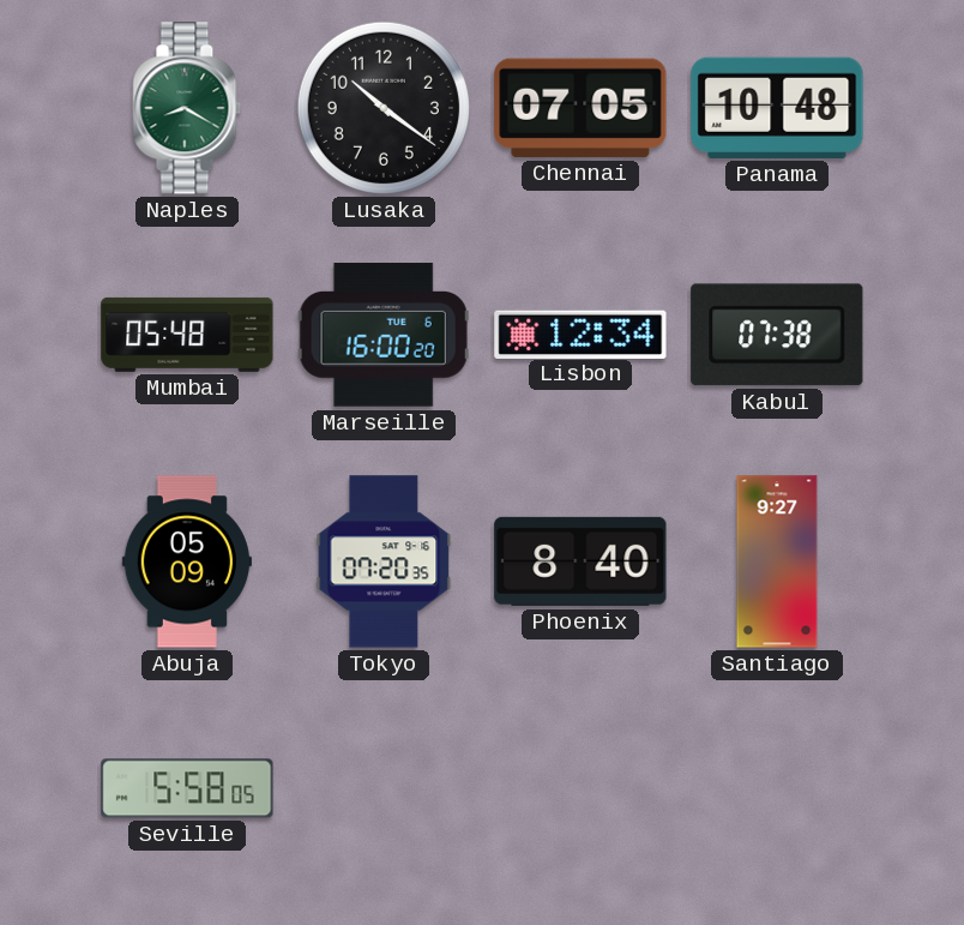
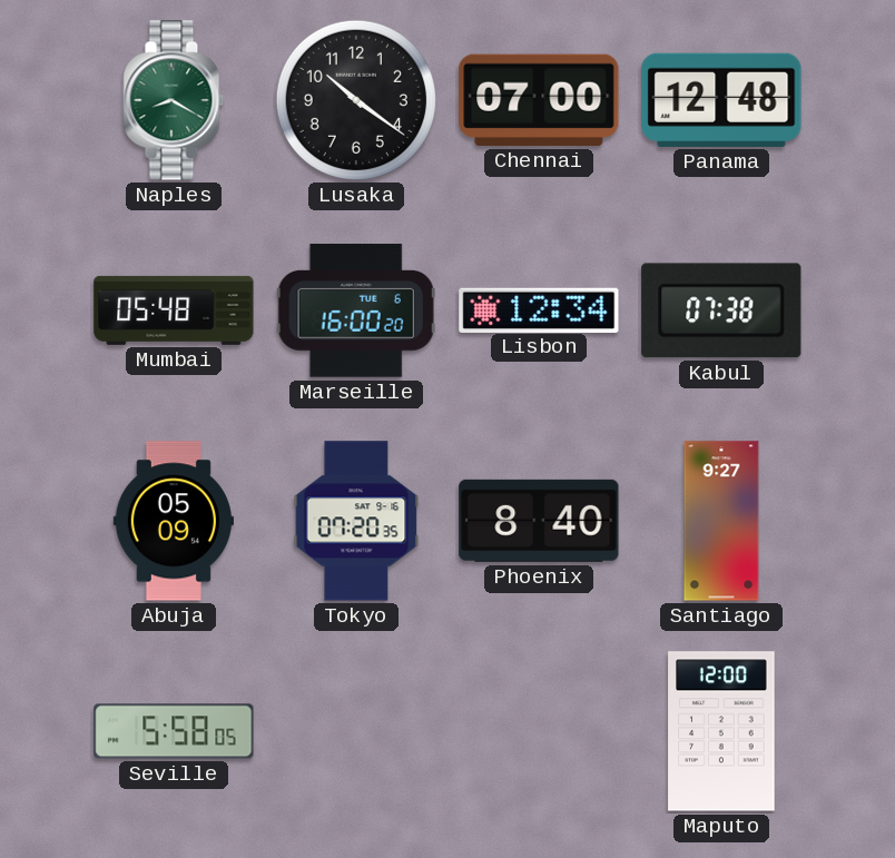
Chennai: 07:05 -> 07:00
Panama: 10:48 -> 12:48
Maputo: none -> 12:00
